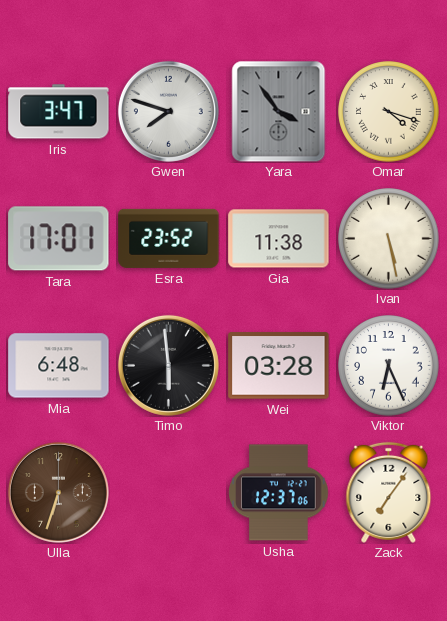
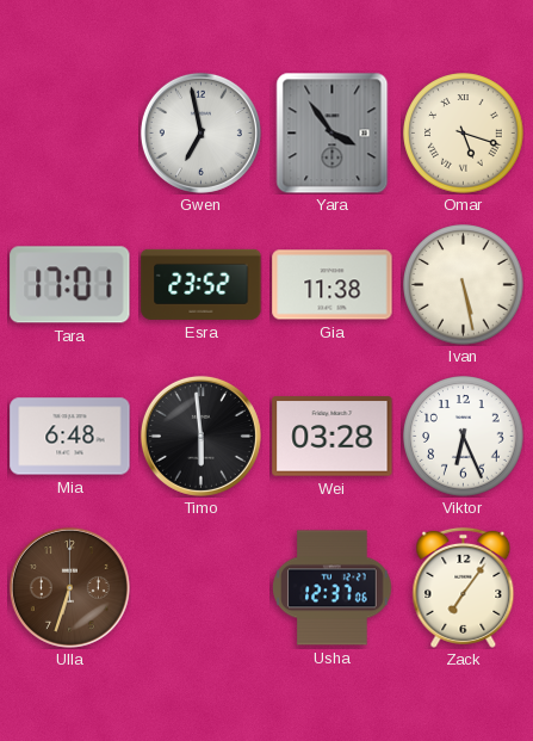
Iris: 3:47 -> none
Gwen: 7:48 -> 6:58
Omar: 4:18 -> 5:18
